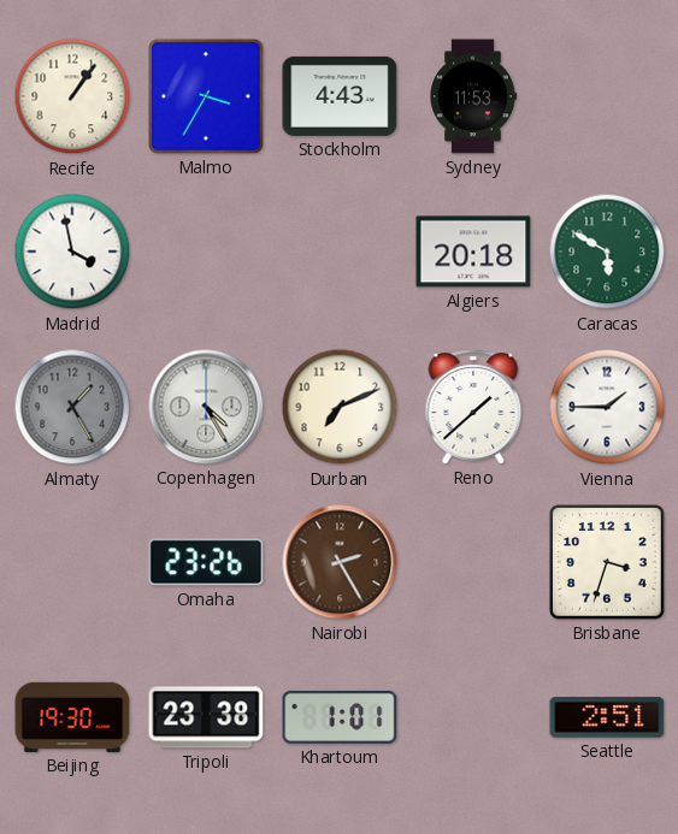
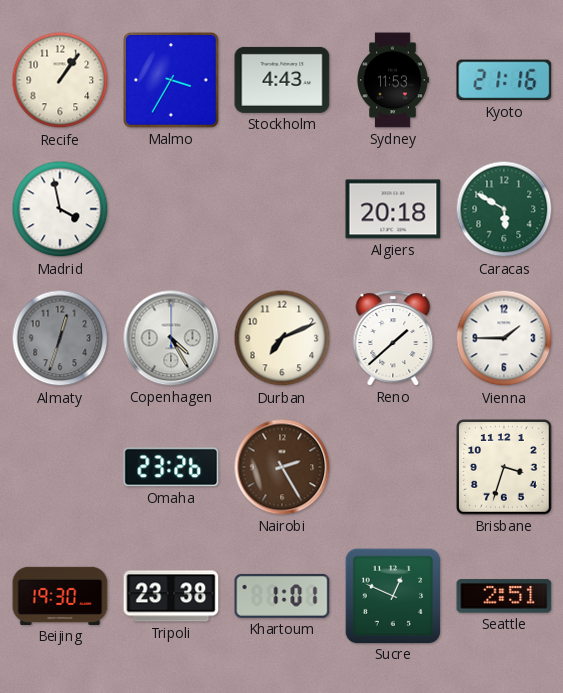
Kyoto: none -> 21:16
Almaty: 1:25 -> 12:33
Sucre: none -> 12:49
